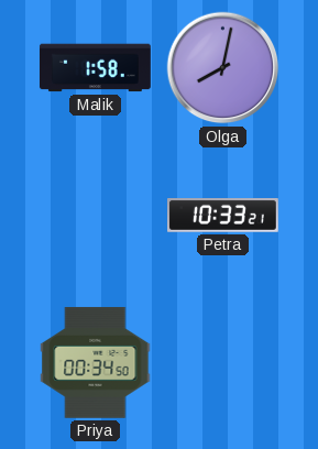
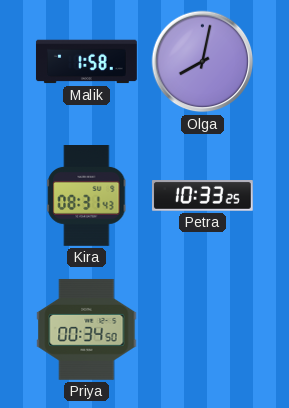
Kira: none -> 08:31
Petra: 10:33:21 -> 10:33:25
